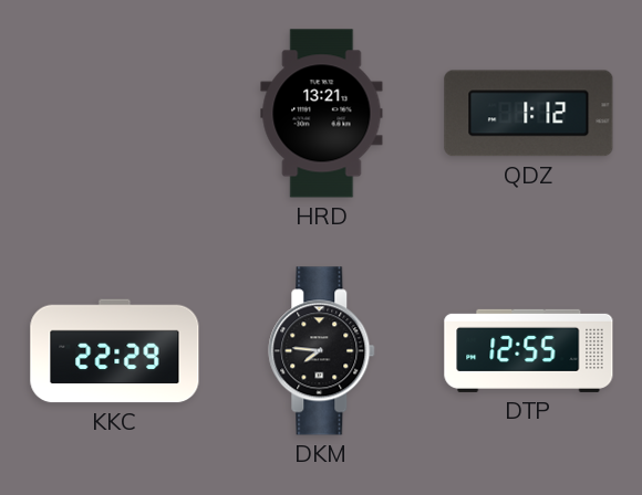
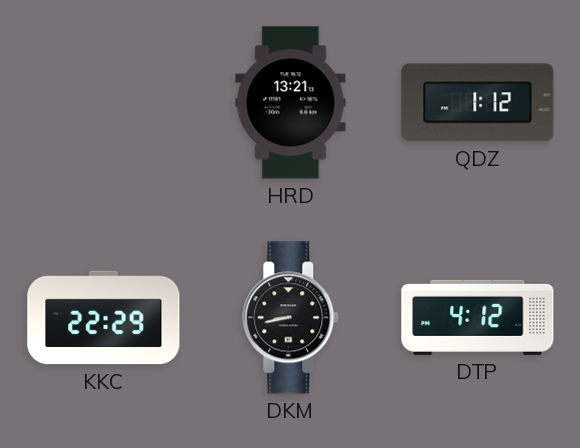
DKM: 7:46 -> 8:43
DTP: 12:55 -> 4:12
